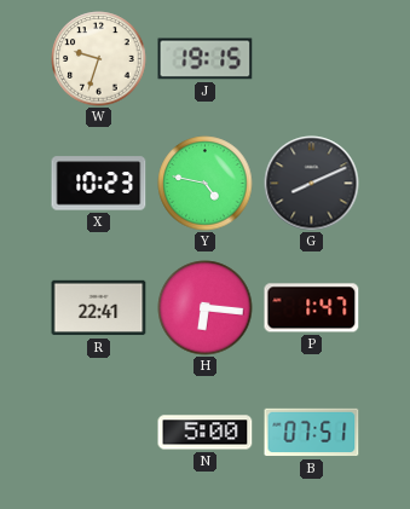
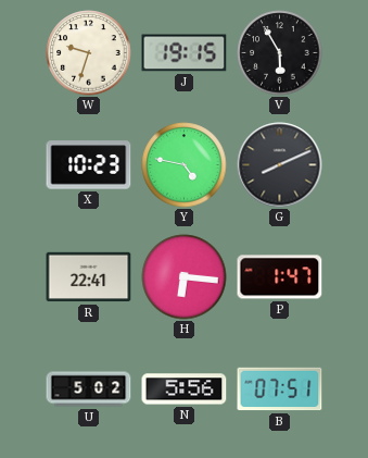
V: none -> 5:55
U: none -> 5:02
N: 5:00 -> 5:56
